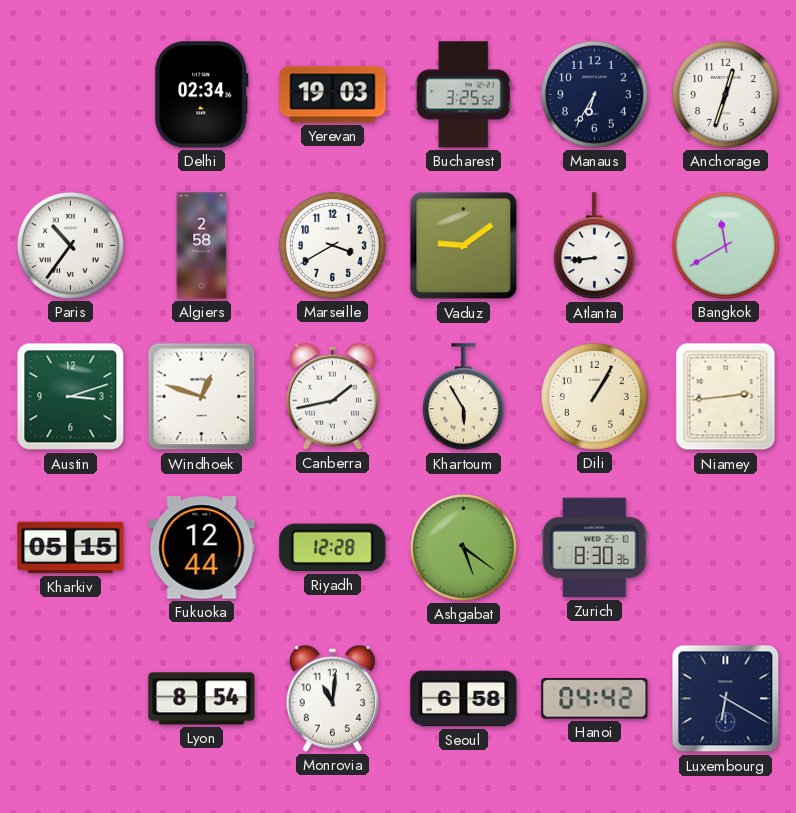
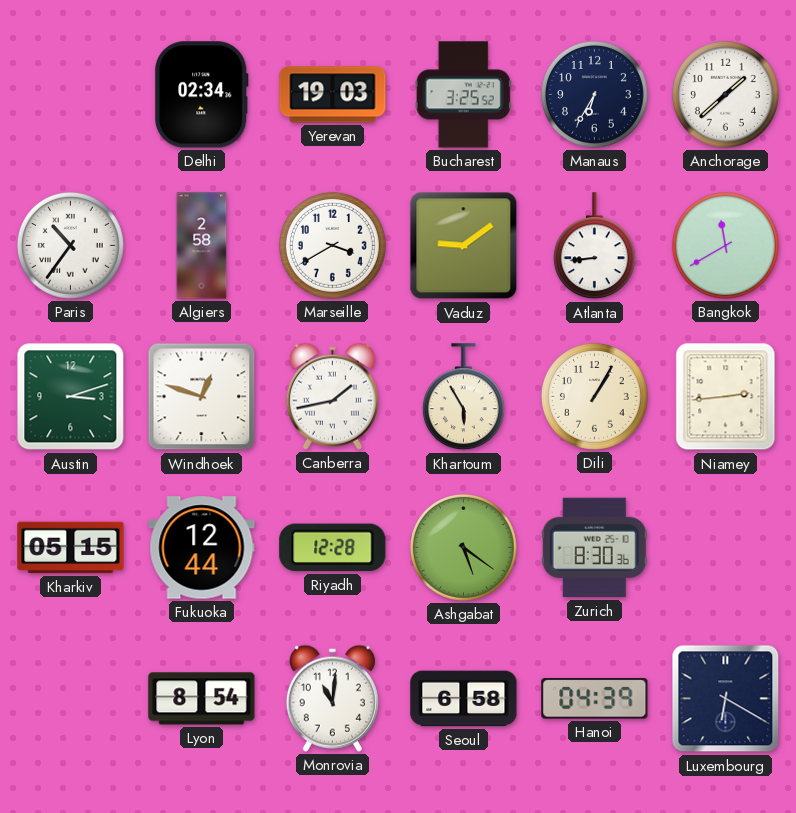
Anchorage: 12:33 -> 1:38
Hanoi: 04:42 -> 04:39
